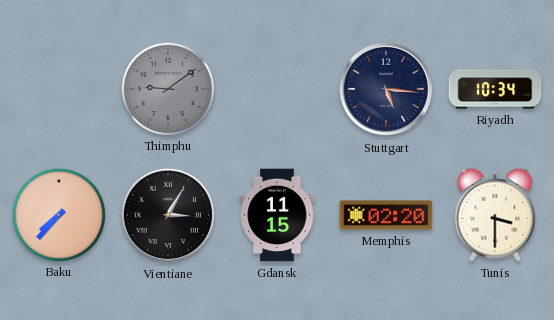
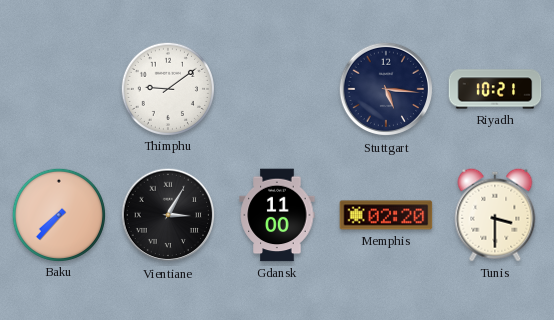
Thimphu dial: grey -> white
Riyadh: 10:34 -> 10:21
Gdansk: 11:15 -> 11:00
